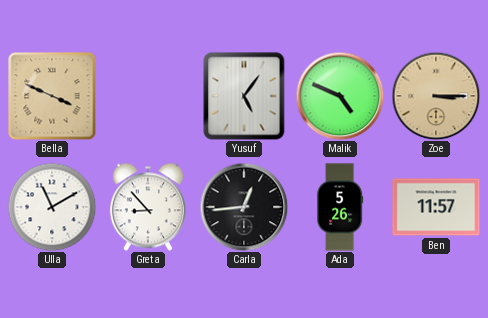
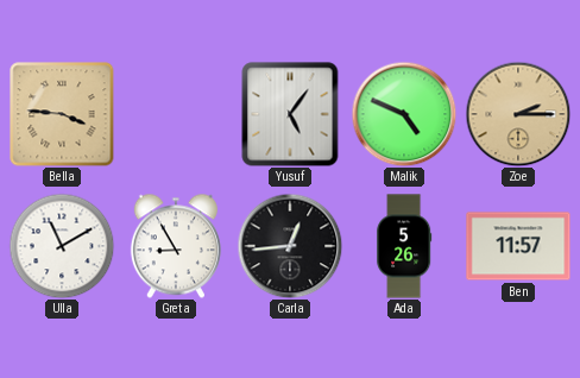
Bella: 3:49 -> 3:46
Zoe: 3:15 -> 2:15
Greta: 8:53 -> 8:55
